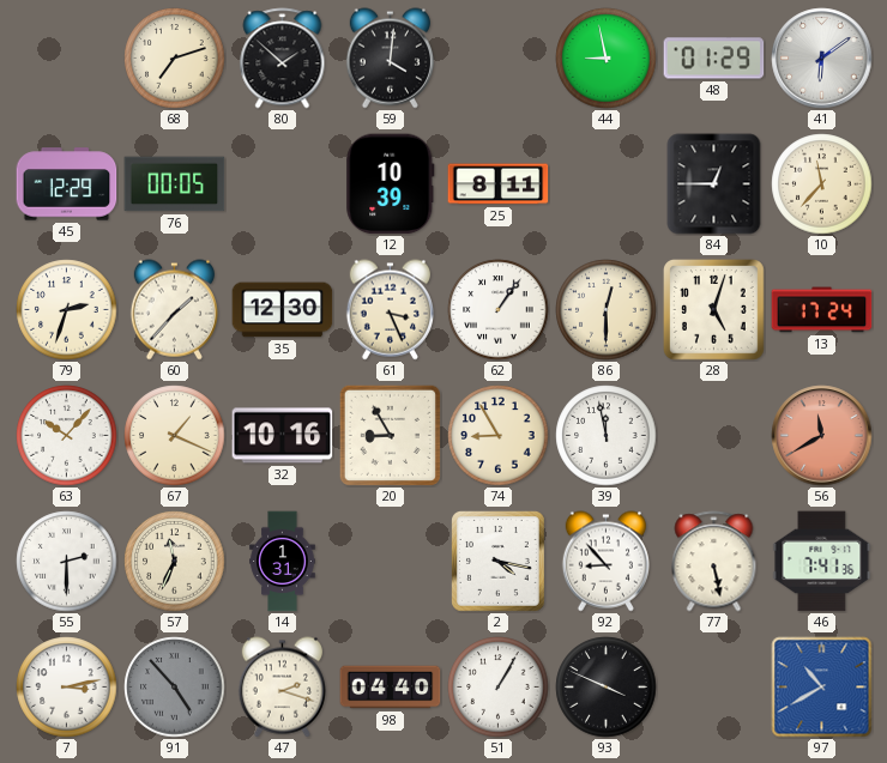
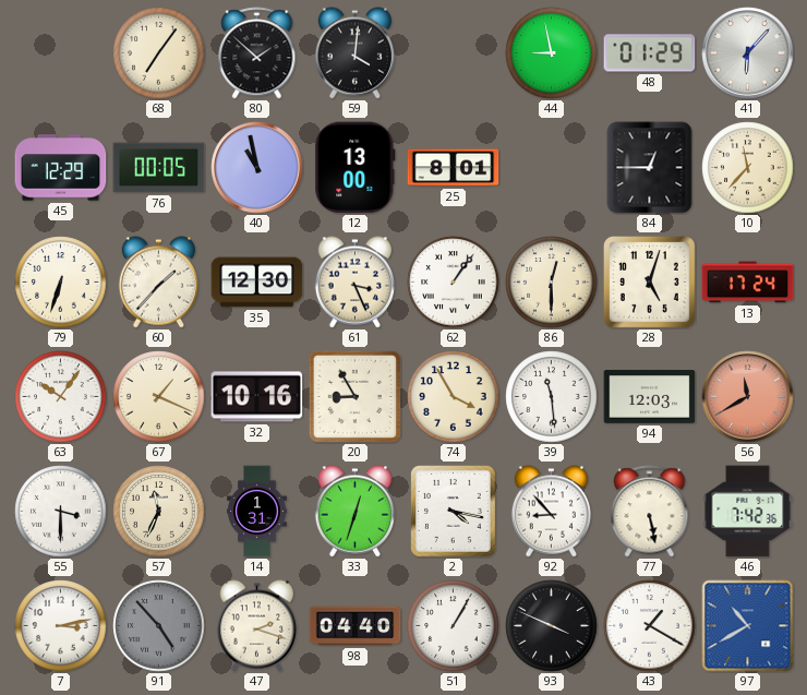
68: 7:12 -> 7:06
41: 6:09 -> 6:07
40: none -> 10:58
12: 10:39 -> 13:00
25: 8:11 -> 8:01
79: 2:33 -> 6:33
63: 10:07 -> 10:06
74: 8:55 -> 3:55
39: 11:58 -> 11:29
94: none -> 12:03
55: 2:30 -> 3:30
33: none -> 12:33
46: 7:41 -> 7:42
43: none -> 1:20
